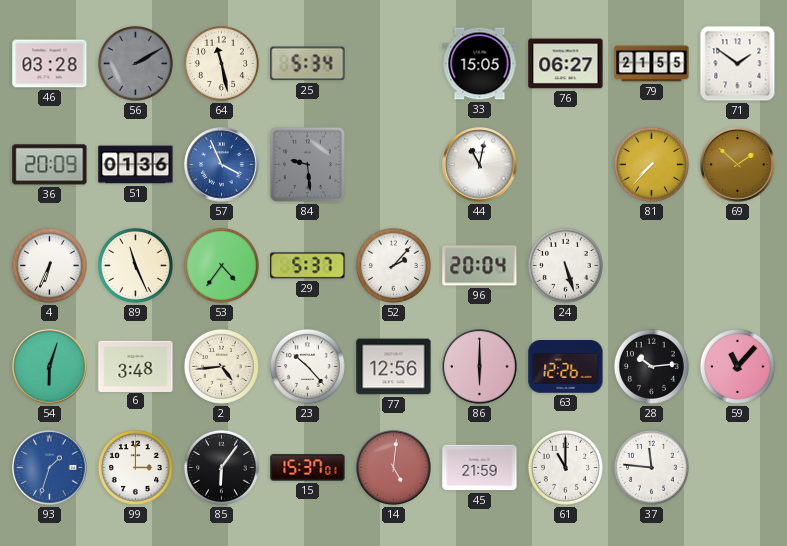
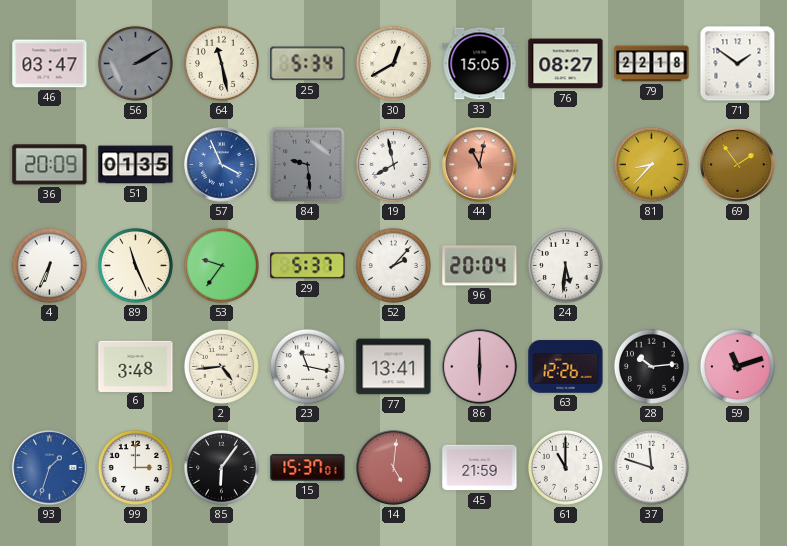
46: 03:28 -> 03:47
30: none -> 12:40
76: 06:27 -> 08:27
79: 21:55 -> 22:18
51: 01:36 -> 01:35
19: none -> 7:58
44 dial: white -> salmon
81: 7:37 -> 8:37
69: 1:52 -> 1:54
53: 4:36 -> 9:36
24: 5:27 -> 5:31
54: 6:03 -> none
23: 10:23 -> 11:17
77: 12:56 -> 13:41
59: 11:07 -> 11:12
37: 11:46 -> 11:48
